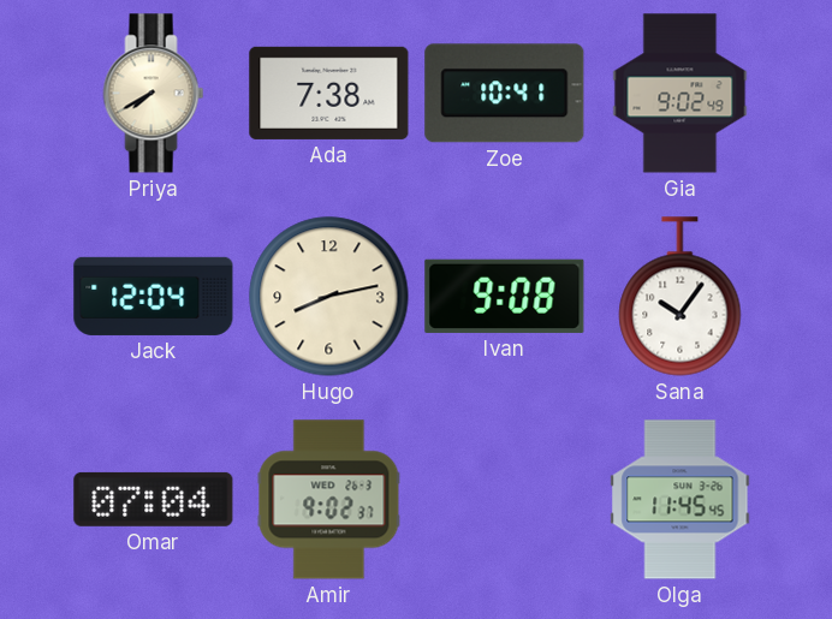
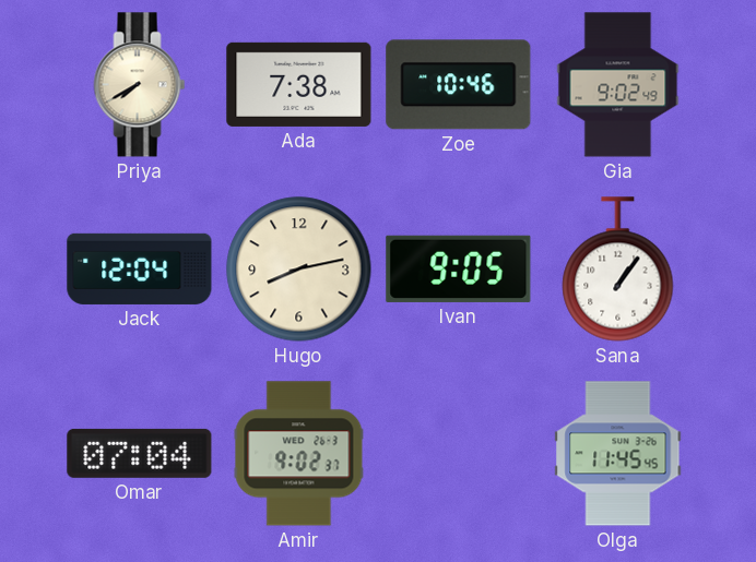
Zoe: 10:41 -> 10:46
Ivan: 9:08 -> 9:05
Sana: 10:06 -> 1:06
